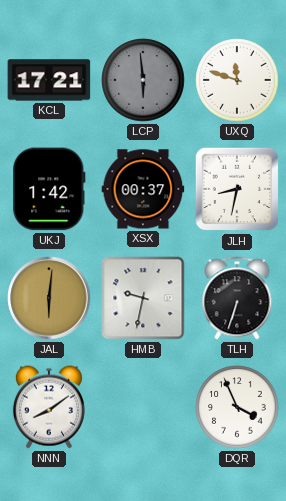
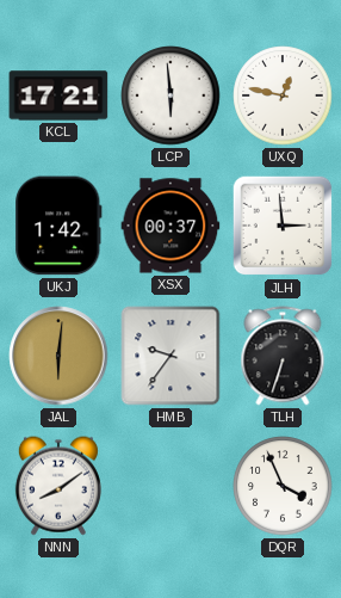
LCP dial: grey -> white
UXQ: 11:48 -> 12:47
JLH: 8:32 -> 2:59
HMB: 9:32 -> 9:36
